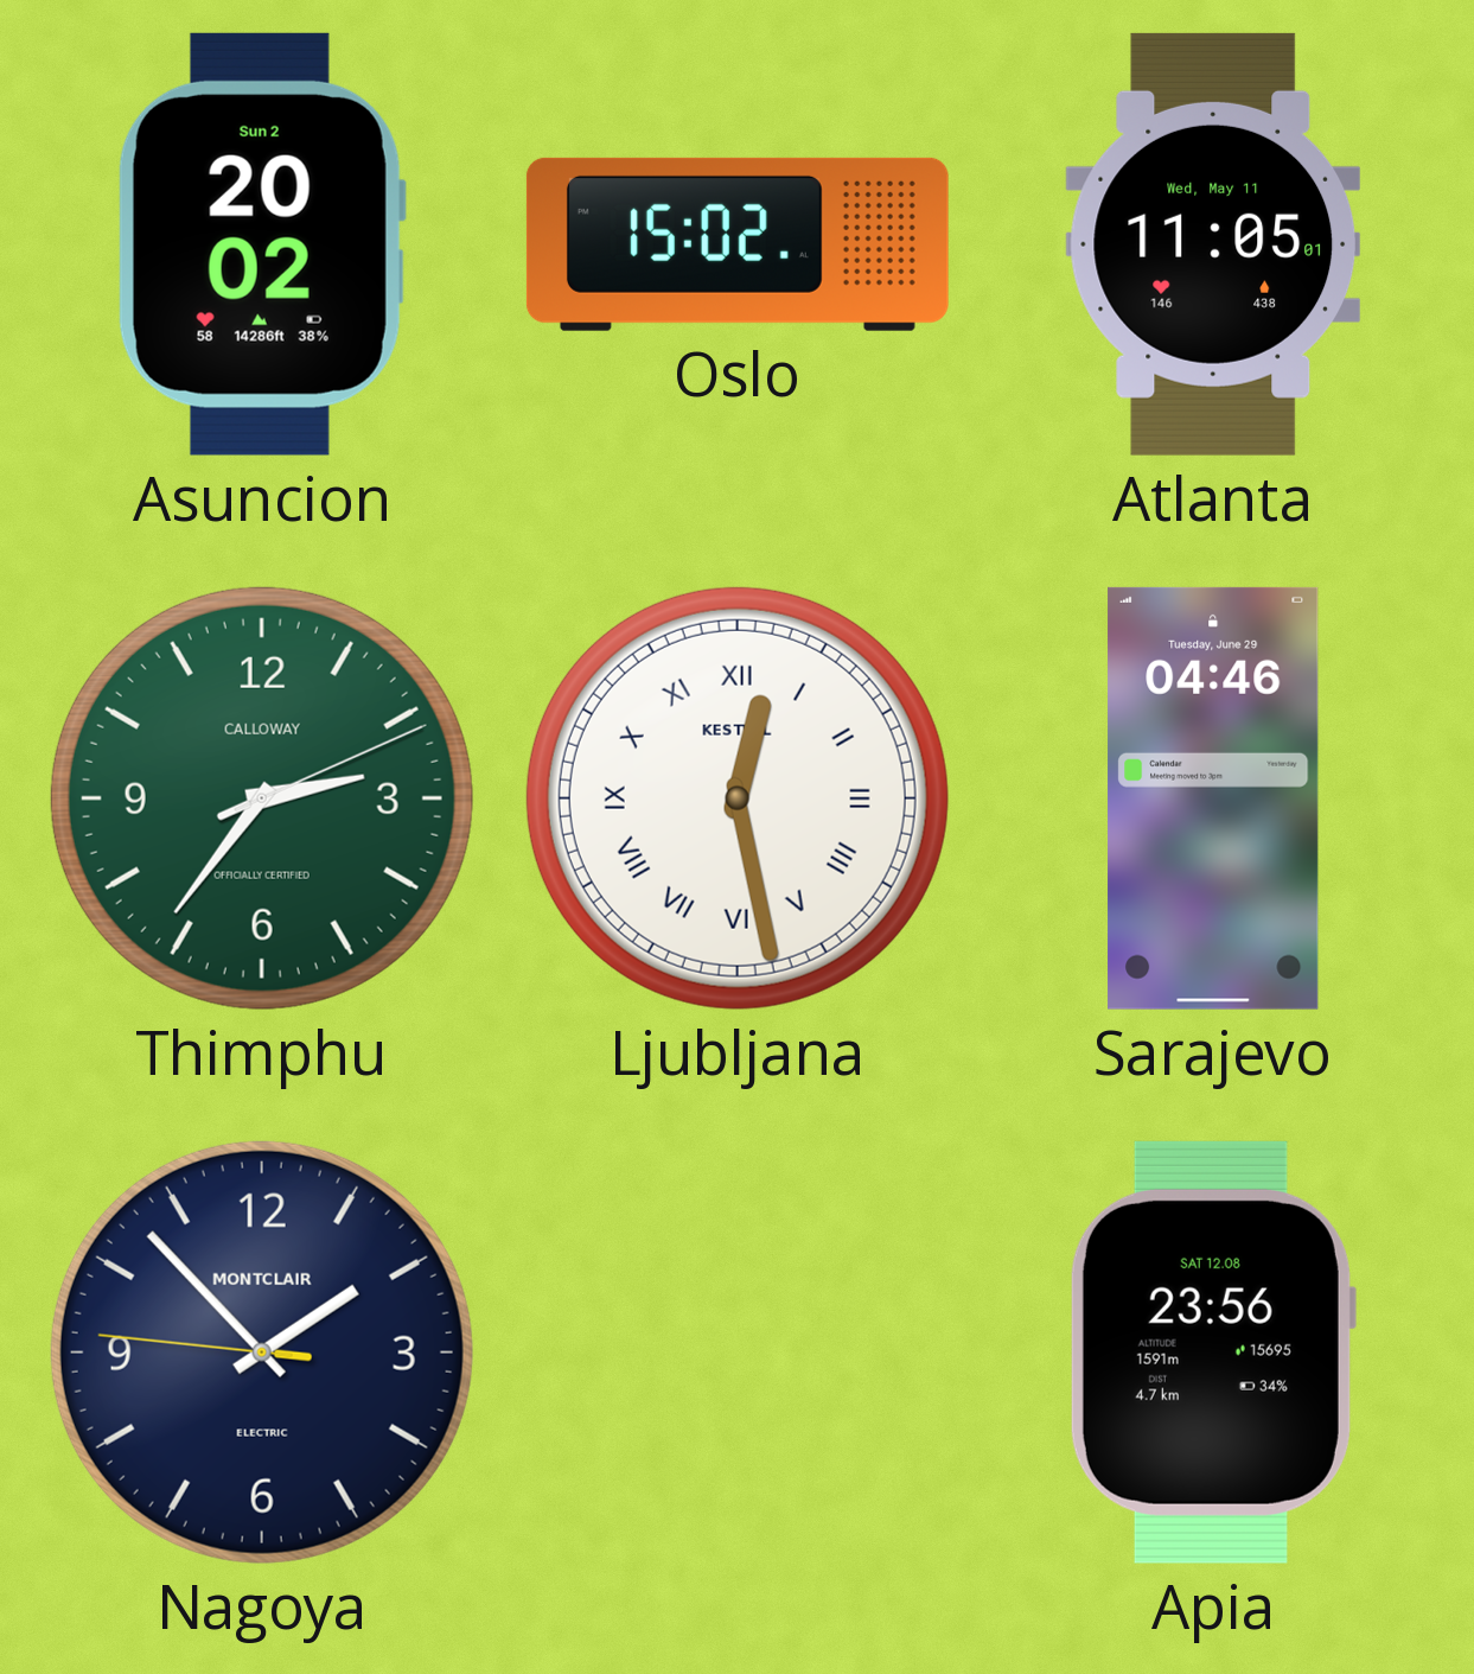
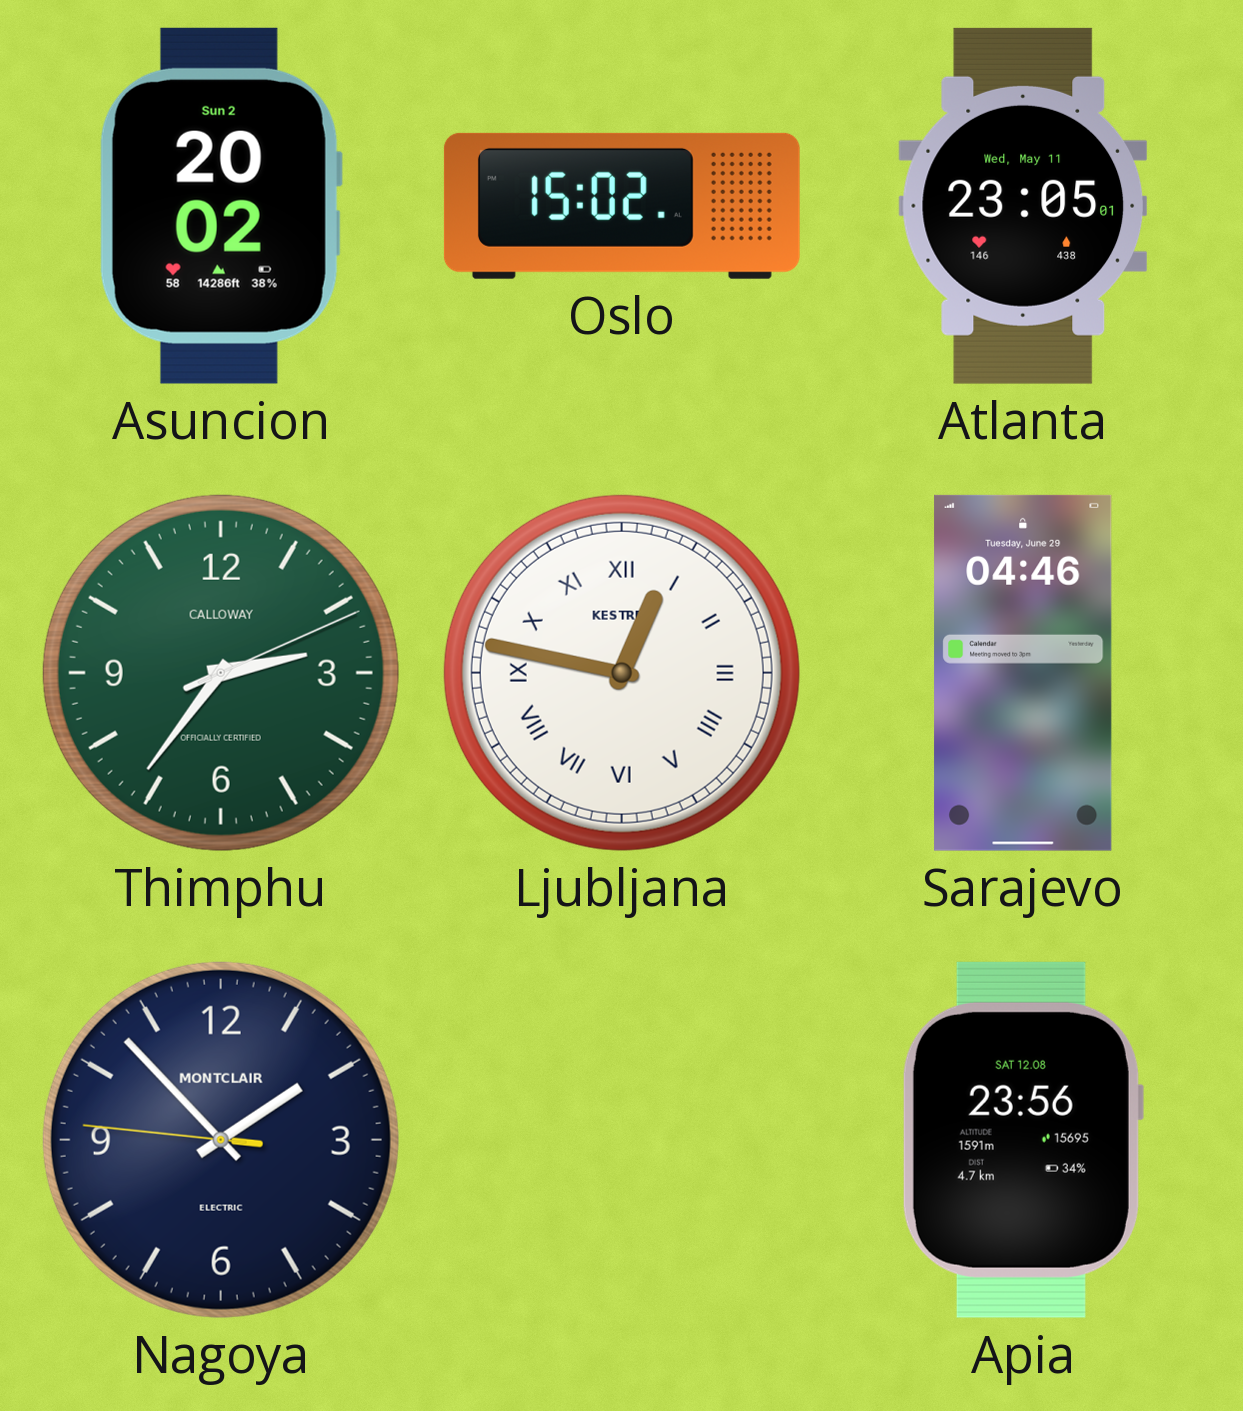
Atlanta: 11:05 -> 23:05
Ljubljana: 12:28 -> 12:47
